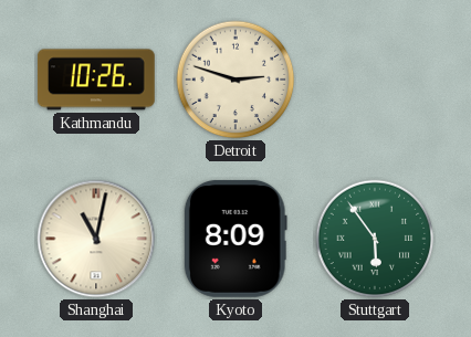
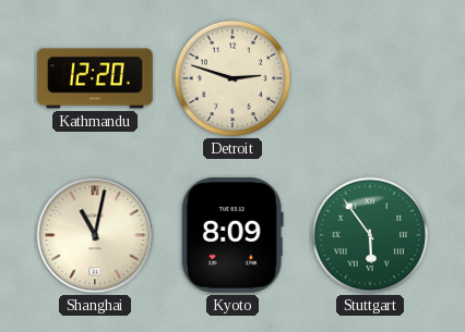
Kathmandu: 10:26 -> 12:20
